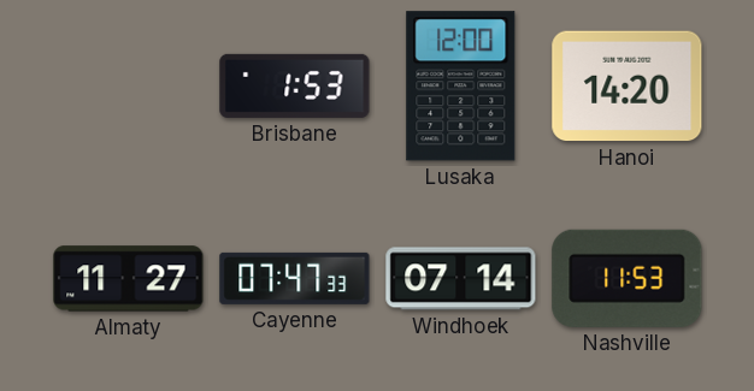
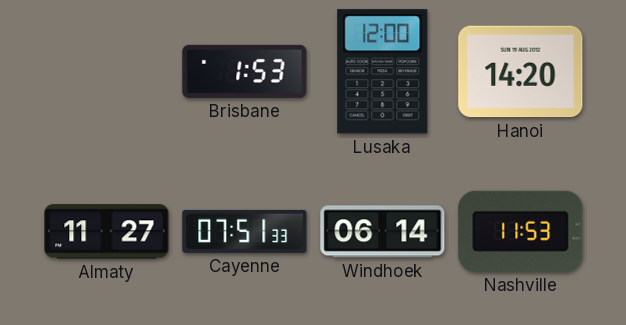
Cayenne: 07:47 -> 07:51
Windhoek: 07:14 -> 06:14
